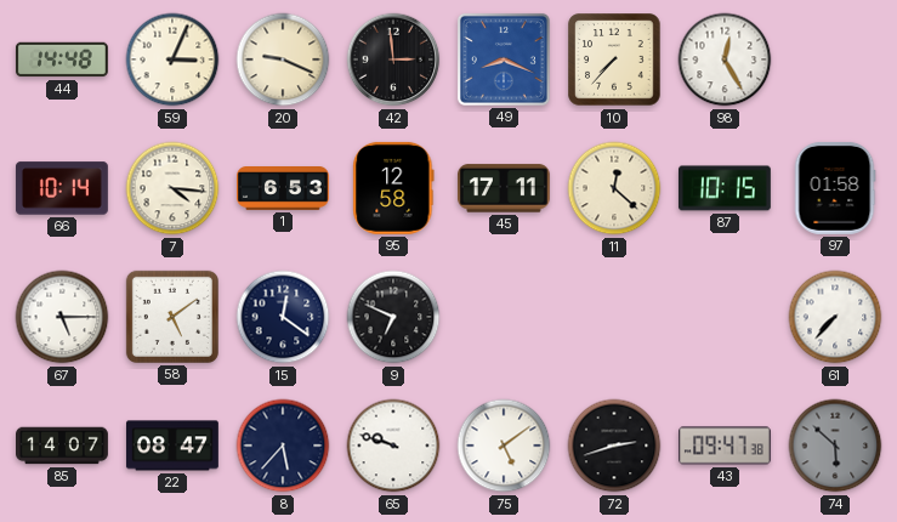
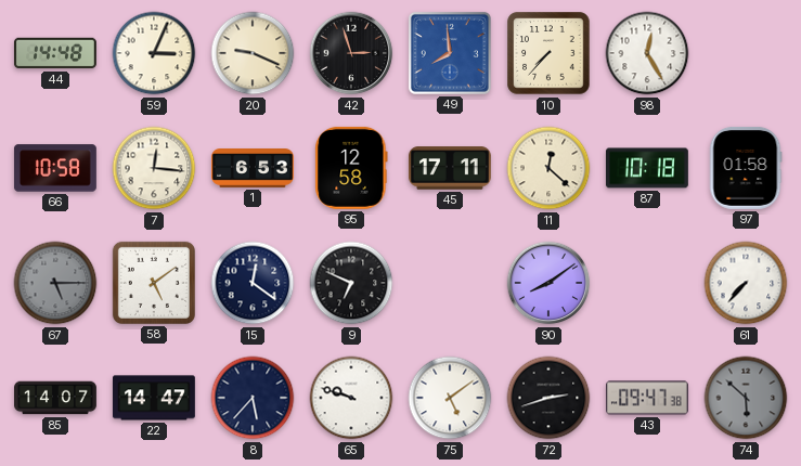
42: 2:59 -> 2:57
49: 8:19 -> 7:59
66: 10:14 -> 10:58
7: 4:16 -> 12:16
87: 10:15 -> 10:18
67 dial: white -> grey
90: none -> 8:09
22: 08:47 -> 14:47
